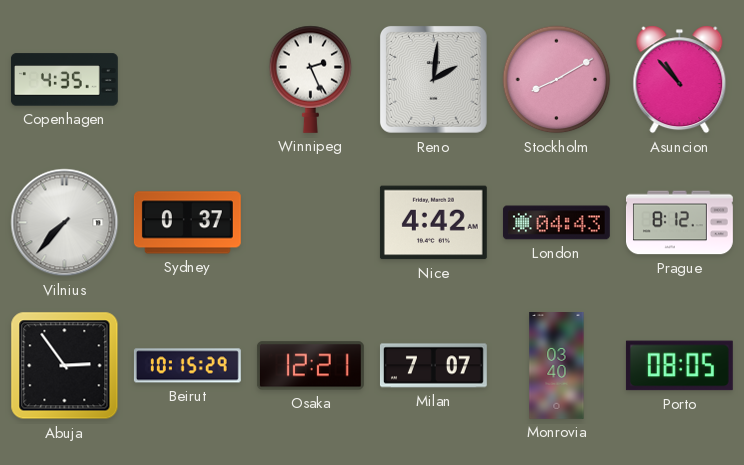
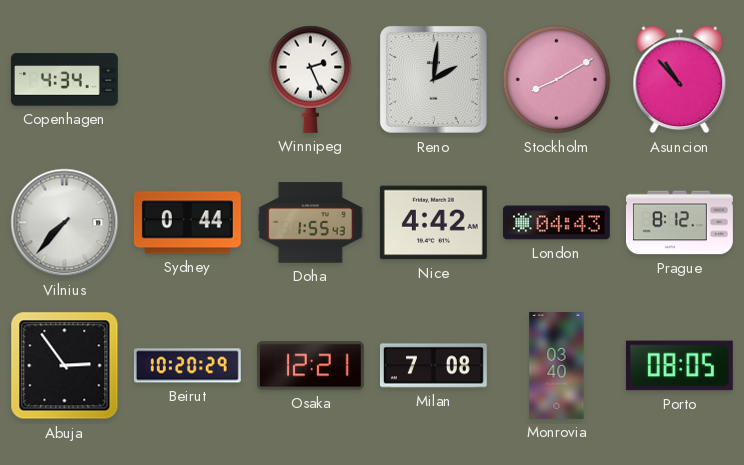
Copenhagen: 4:35 -> 4:34
Sydney: 0:37 -> 0:44
Doha: none -> 1:55
Beirut: 10:15 -> 10:20
Milan: 7:07 -> 7:08
